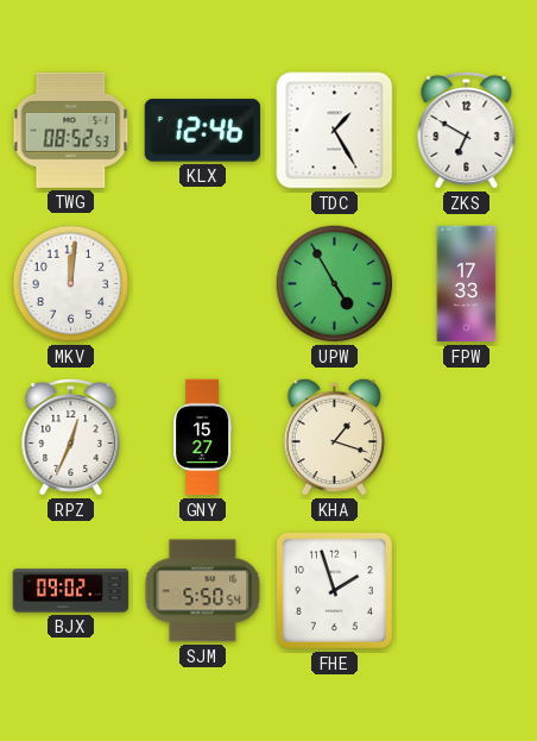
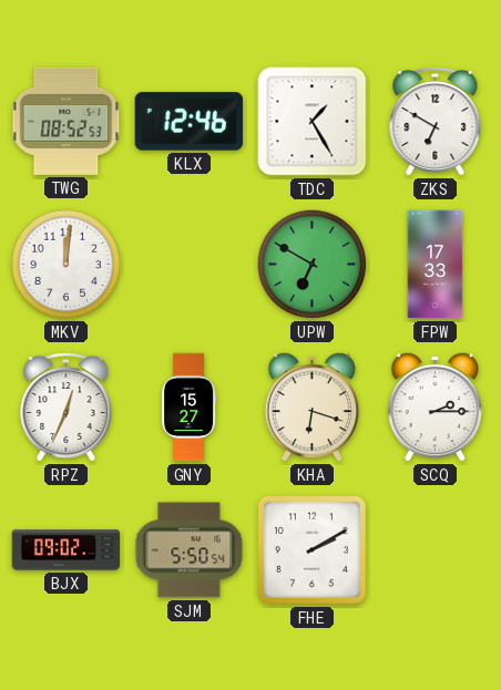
UPW: 4:55 -> 6:50
KHA: 1:18 -> 6:18
SCQ: none -> 2:15
FHE: 1:57 -> 2:10
